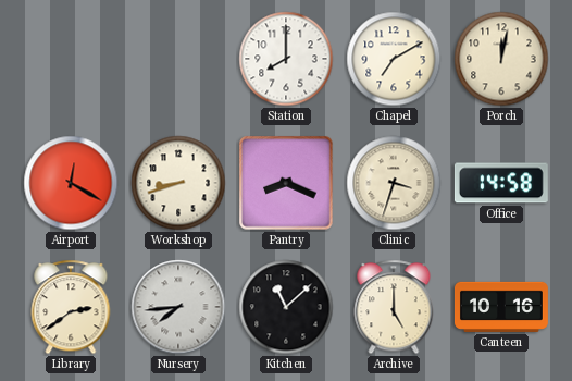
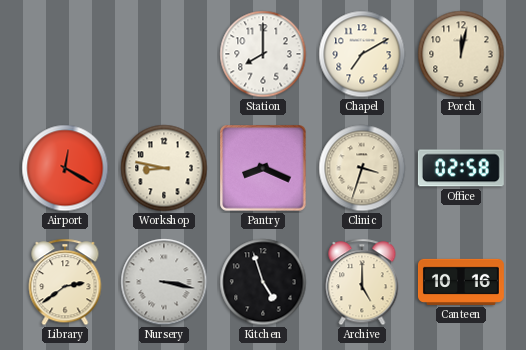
Workshop: 8:42 -> 8:47
Office: 14:58 -> 02:58
Nursery: 7:44 -> 3:17
Kitchen: 11:08 -> 4:57
